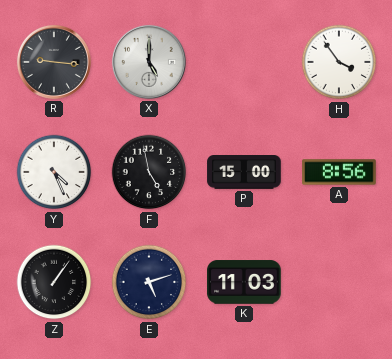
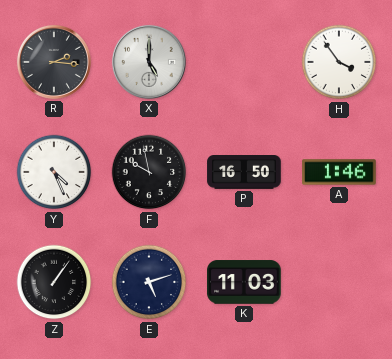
R: 9:16 -> 2:16
F: 4:58 -> 9:58
P: 15:00 -> 16:50
A: 8:56 -> 1:46
